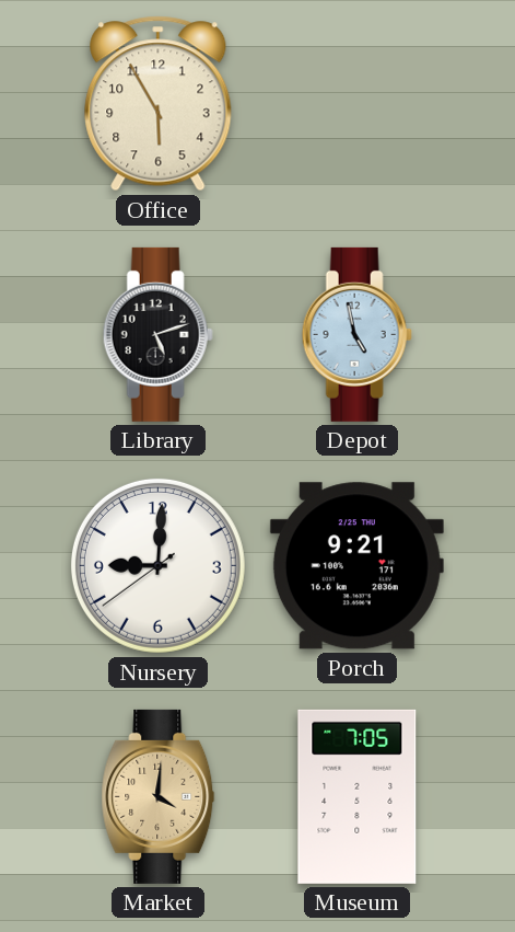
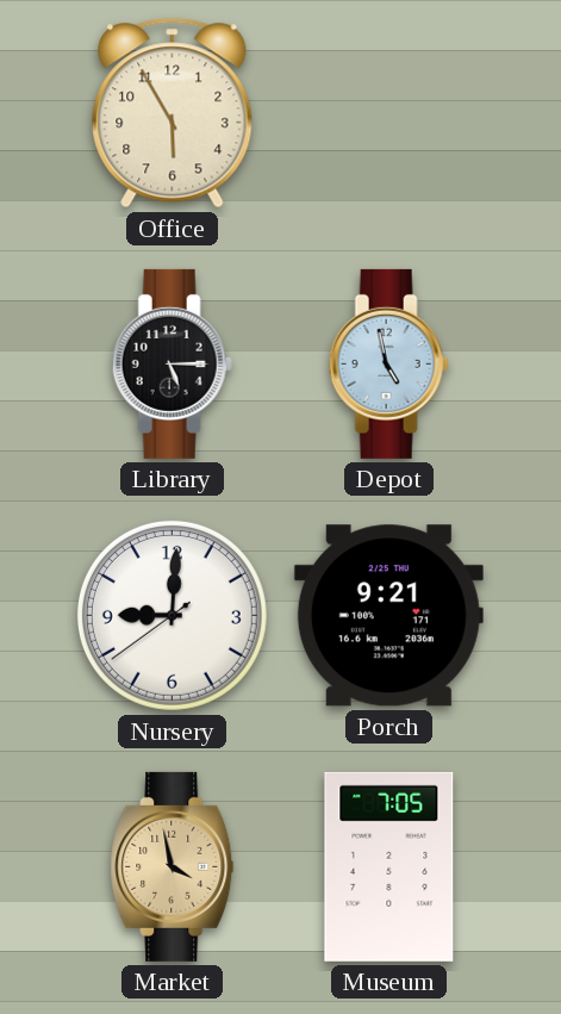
Library: 5:12 -> 5:15
Market: 4:01 -> 3:58
